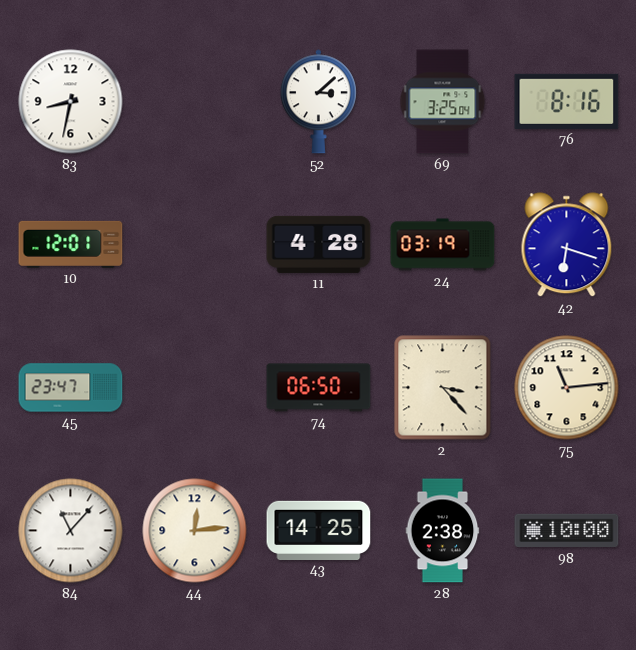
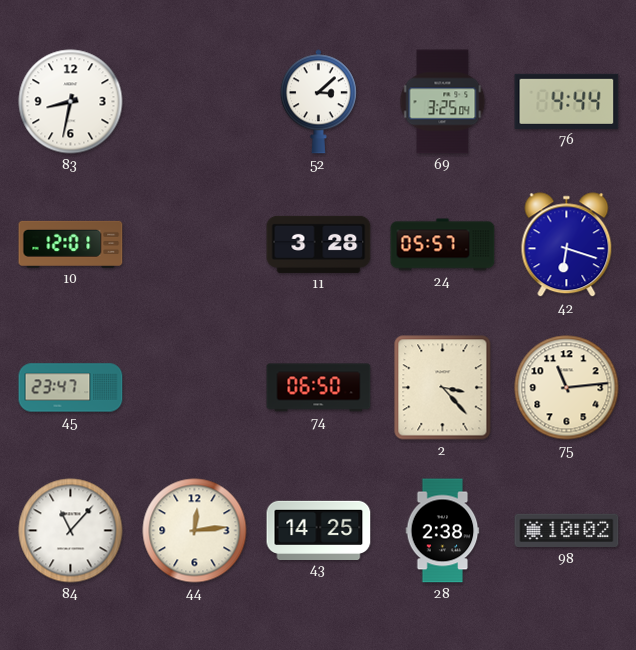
76: 8:16 -> 4:44
11: 4:28 -> 3:28
24: 03:19 -> 05:57
98: 10:00 -> 10:02
